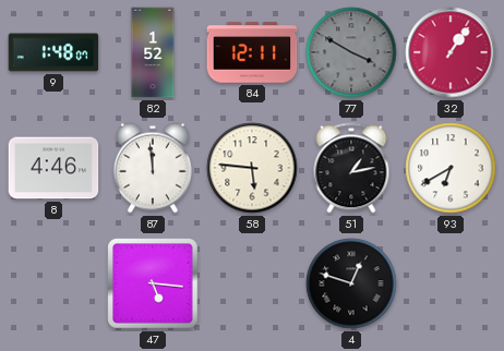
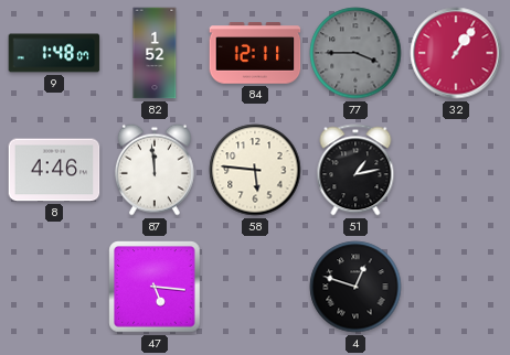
77: 3:50 -> 3:45
93: 6:40 -> none
